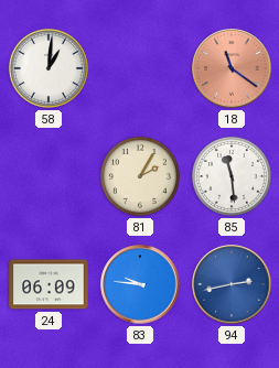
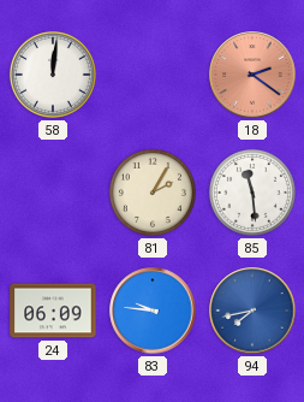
58: 1:01 -> 12:01
18: 11:21 -> 2:21
94: 2:43 -> 7:43
